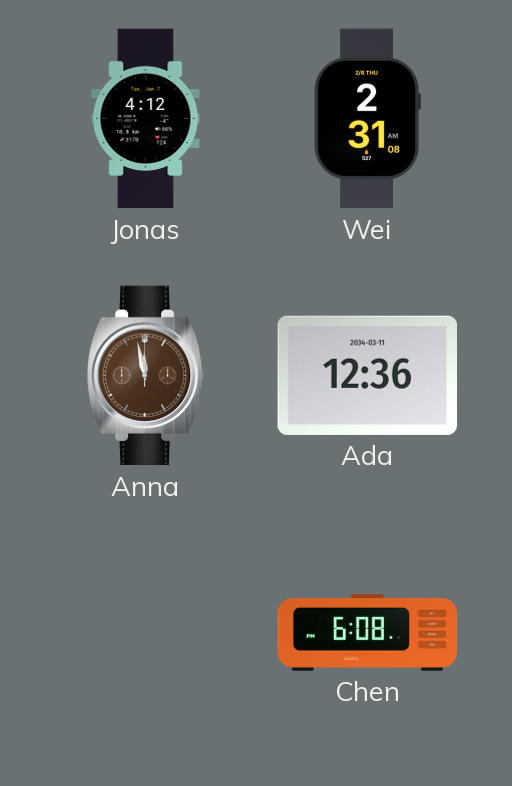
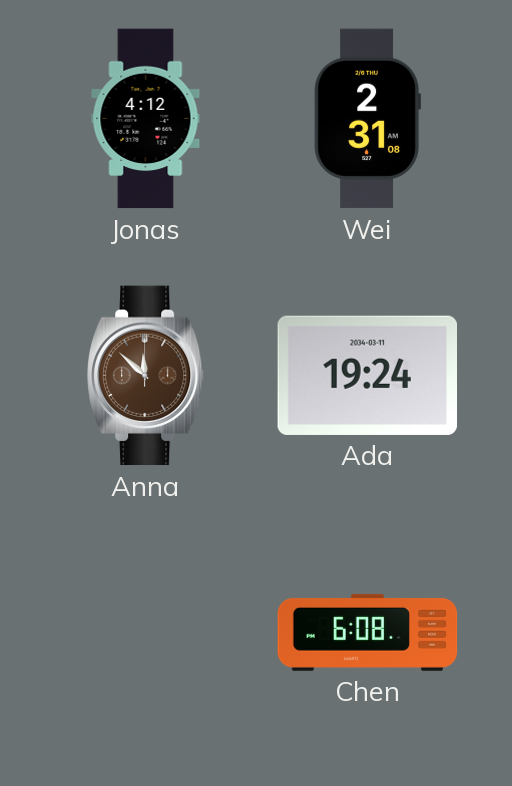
Anna: 11:58 -> 11:52
Ada: 12:36 -> 19:24
